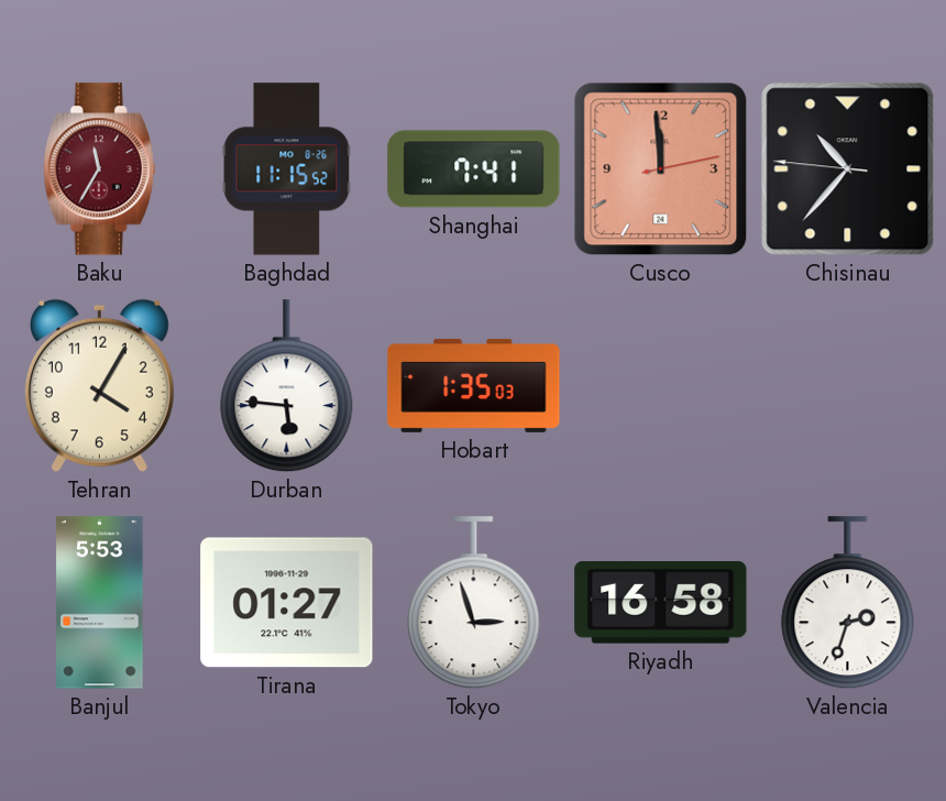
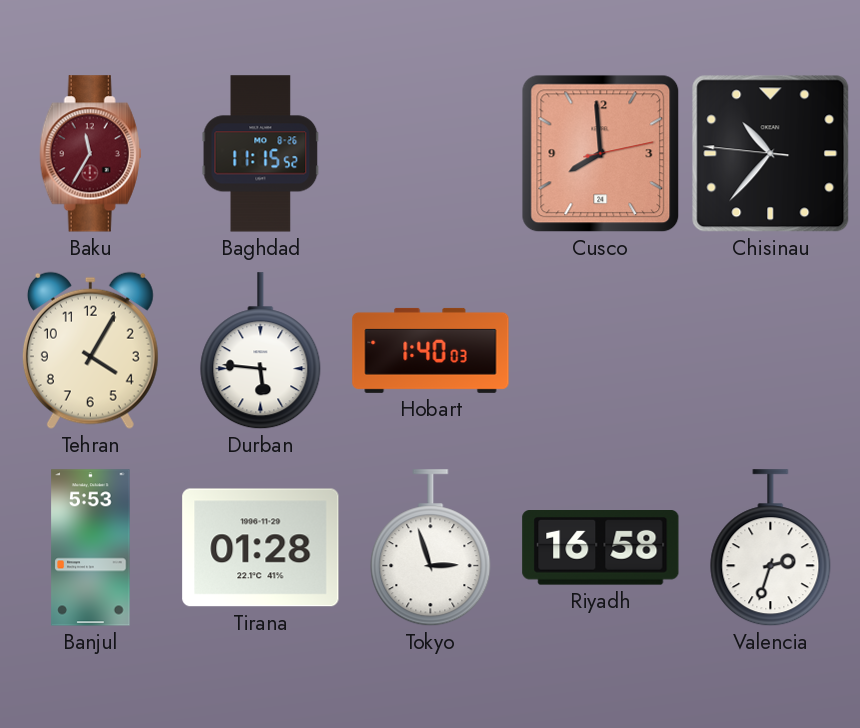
Shanghai: 7:41 -> none
Cusco: 11:59 -> 7:59
Hobart: 1:35 -> 1:40
Tirana: 01:27 -> 01:28
